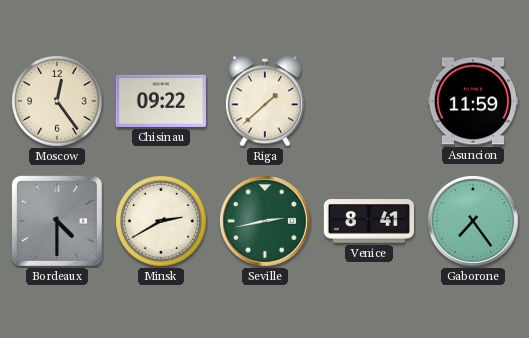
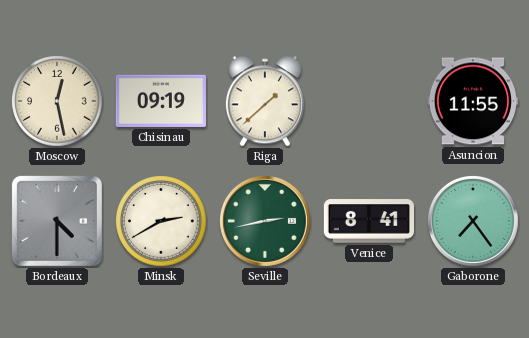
Moscow: 12:24 -> 12:28
Chisinau: 09:22 -> 09:19
Asuncion: 11:59 -> 11:55
